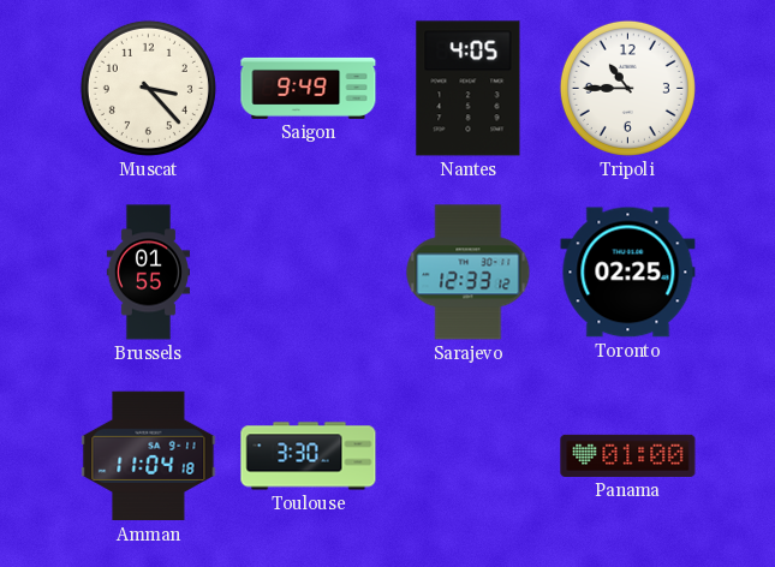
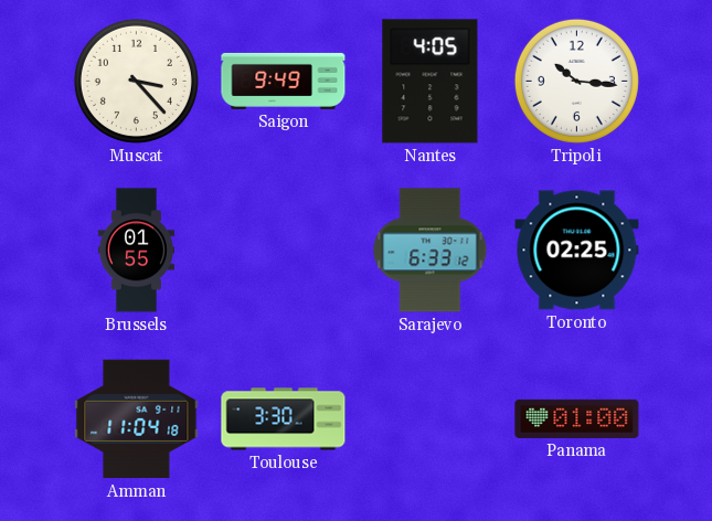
Tripoli: 10:45 -> 10:16
Sarajevo: 12:33 -> 6:33
